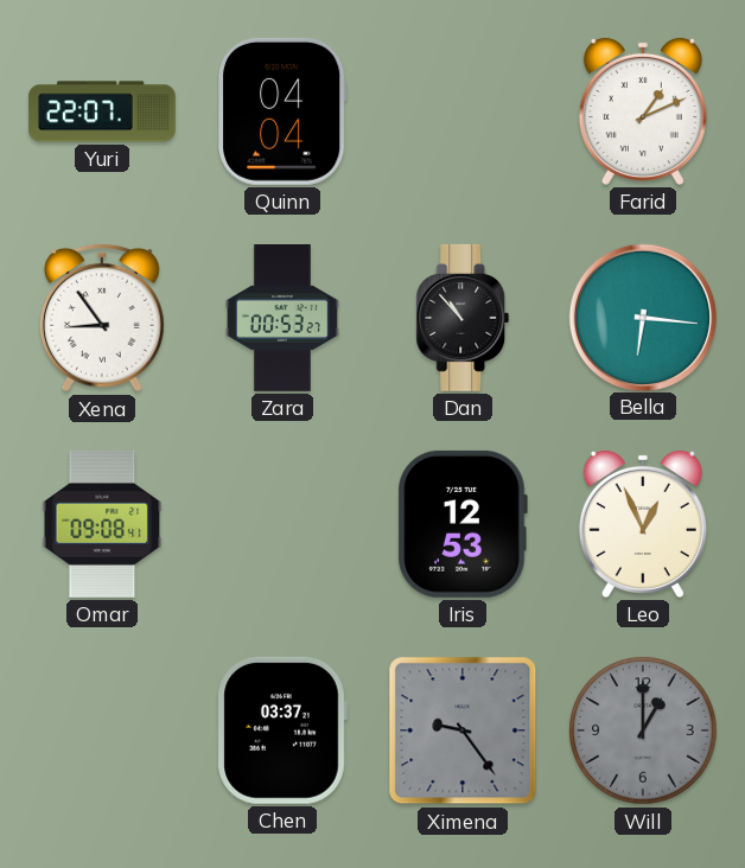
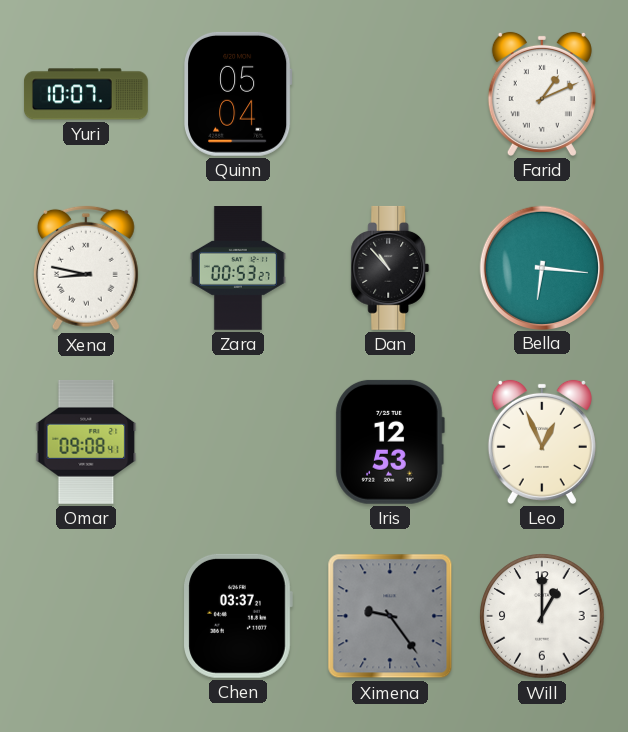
Yuri: 22:07 -> 10:07
Quinn: 04:04 -> 05:04
Xena: 8:54 -> 8:47
Will dial: grey -> white
